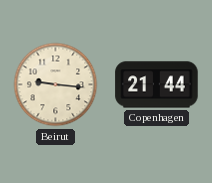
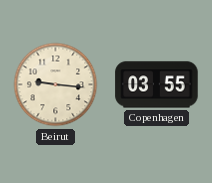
Copenhagen: 21:44 -> 03:55
